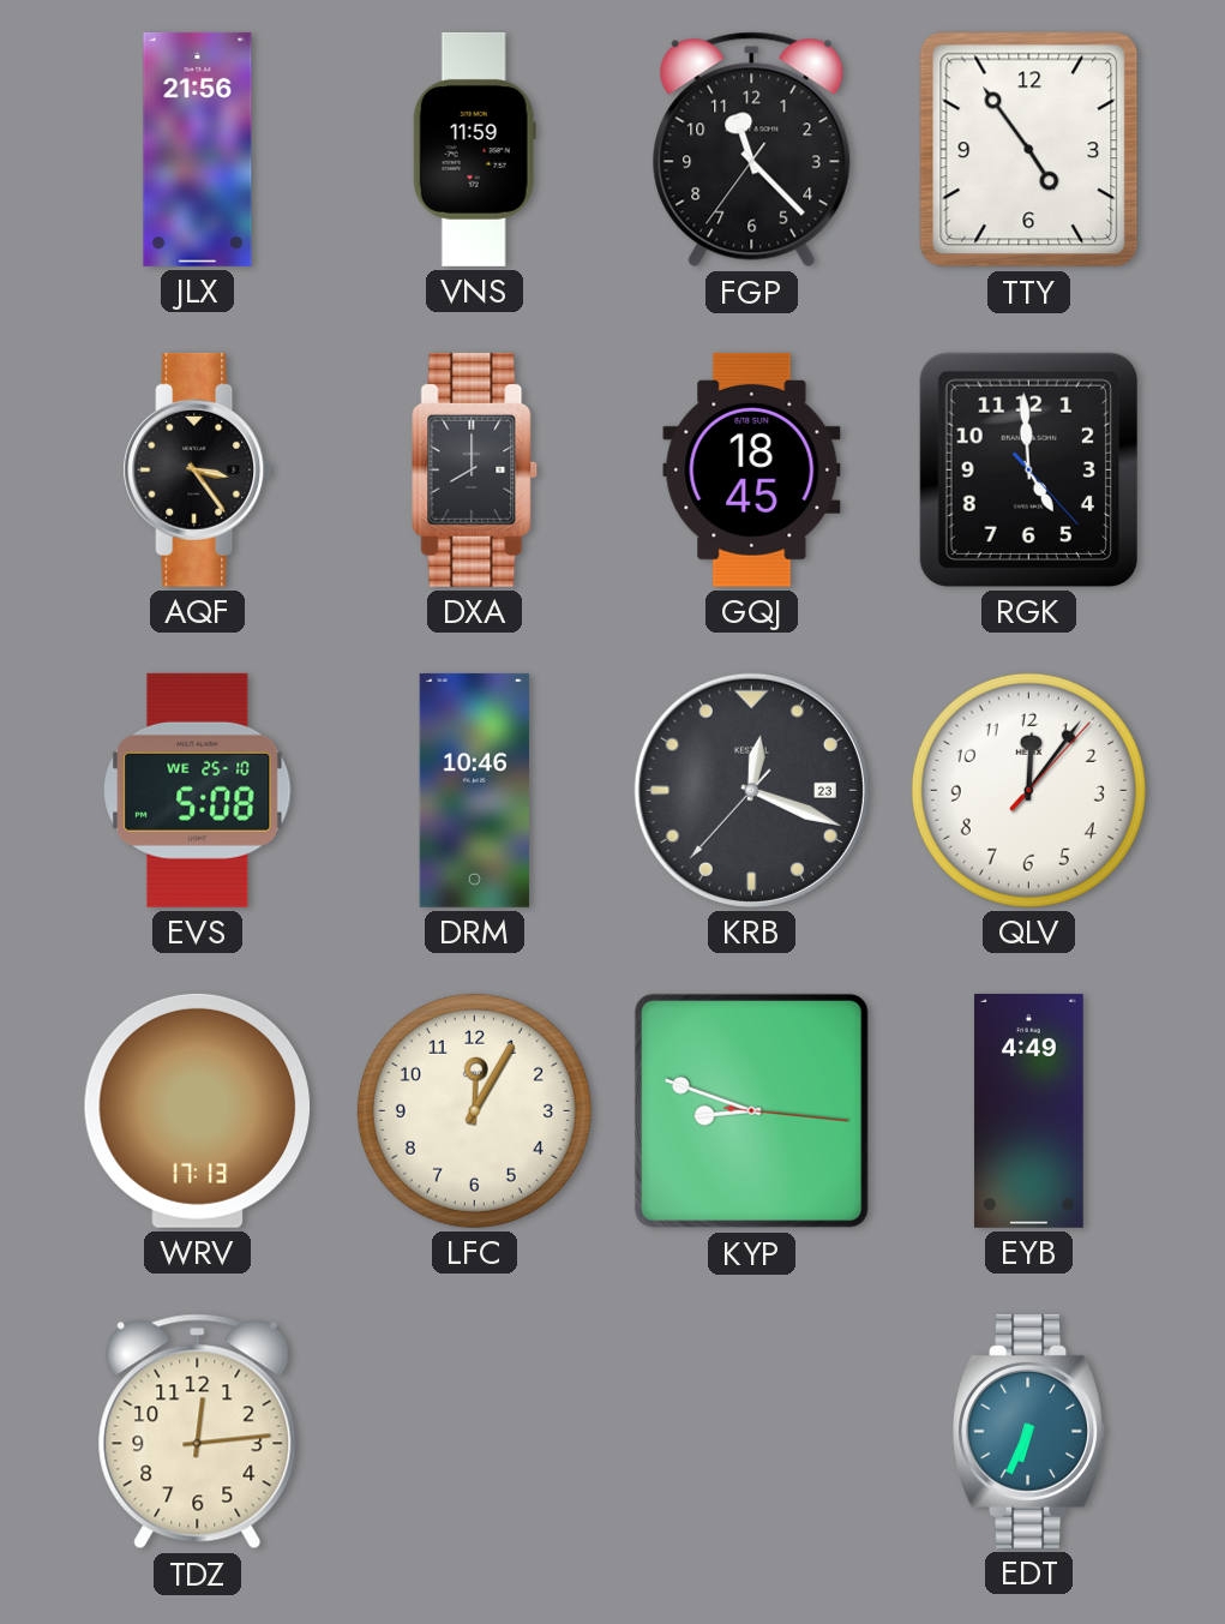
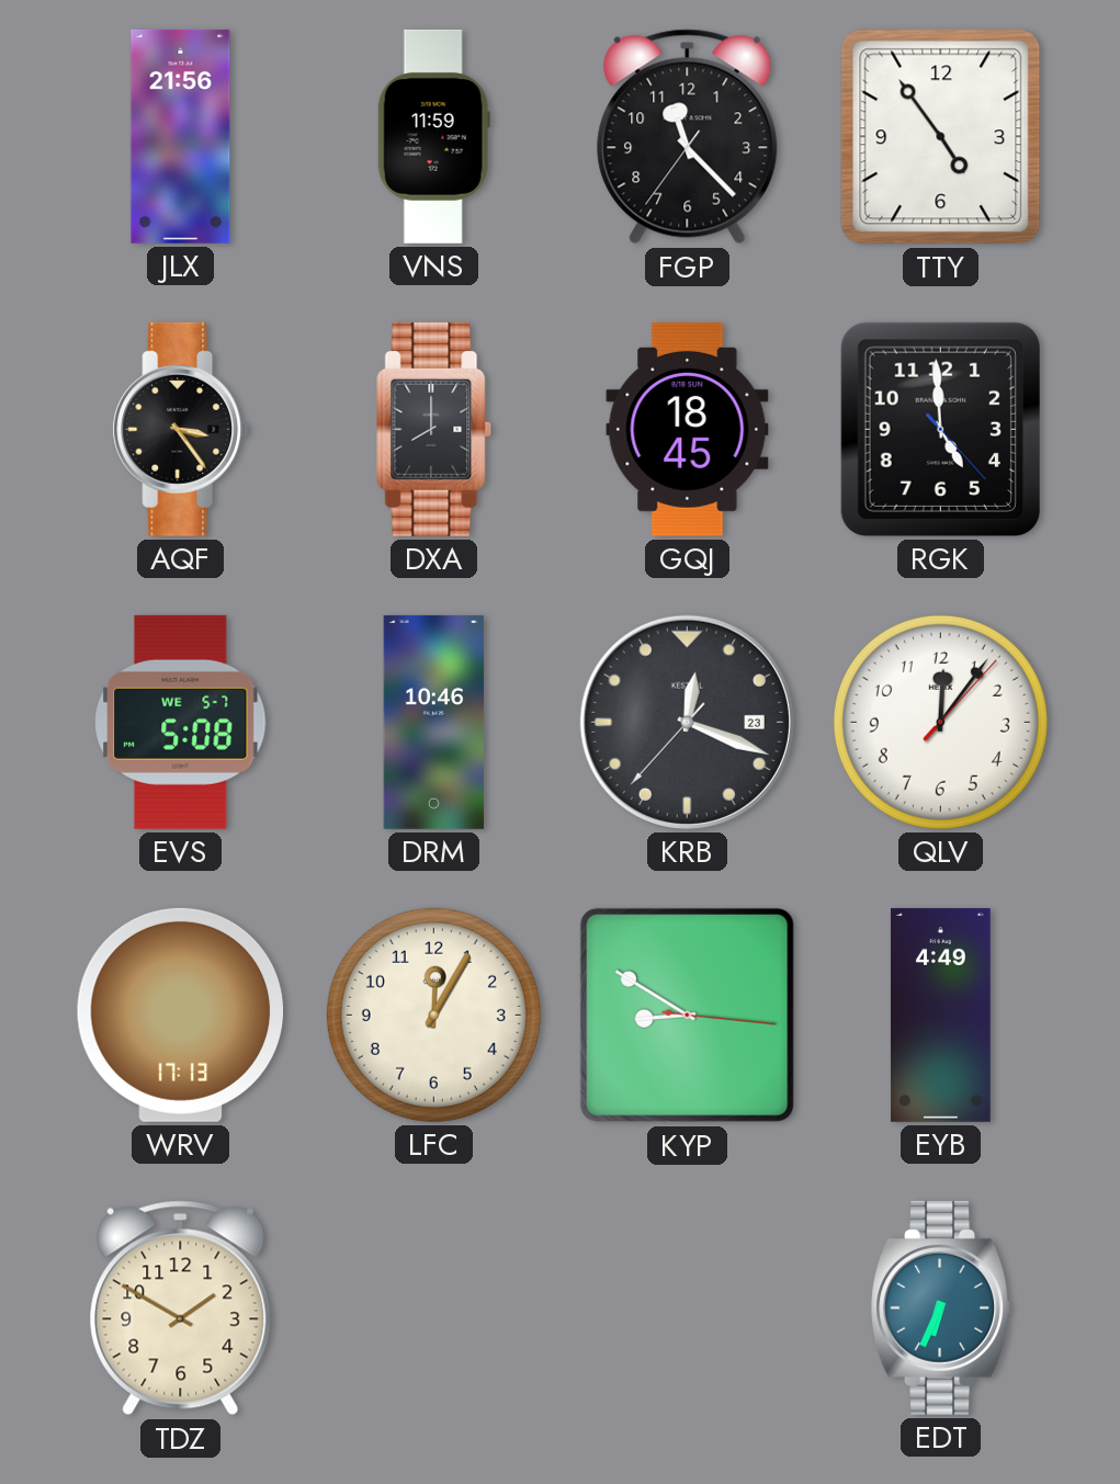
EVS date: WE 25-10 -> WE 5-7
KYP: 8:48 -> 8:50
TDZ: 12:14 -> 1:50
